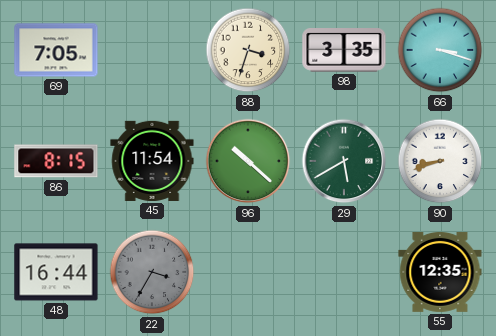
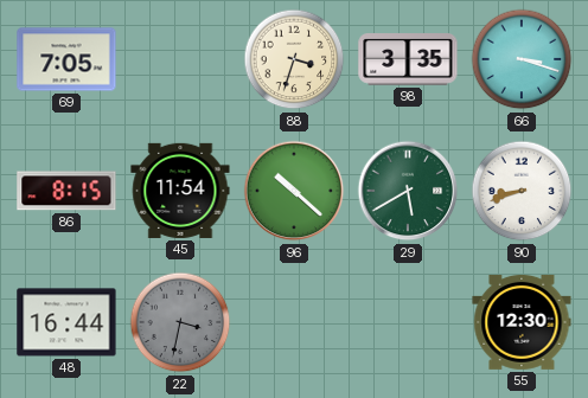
22: 3:35 -> 3:32
55: 12:35 -> 12:30
